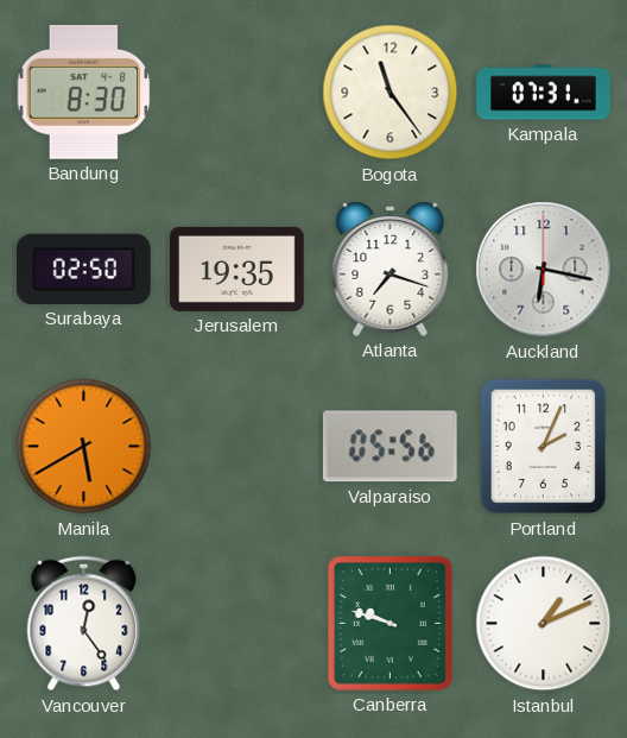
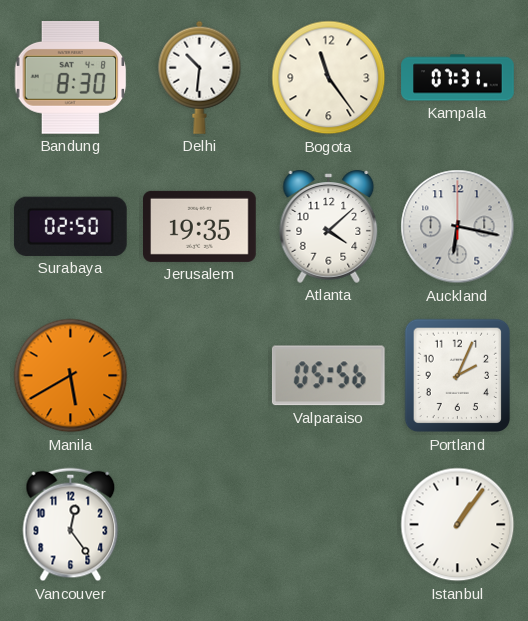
Delhi: none -> 10:31
Atlanta: 7:18 -> 4:08
Canberra: 9:48 -> none
Istanbul: 1:11 -> 1:06
